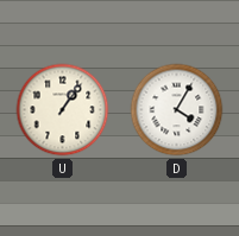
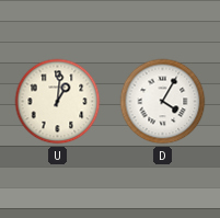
U: 1:06 -> 1:01
